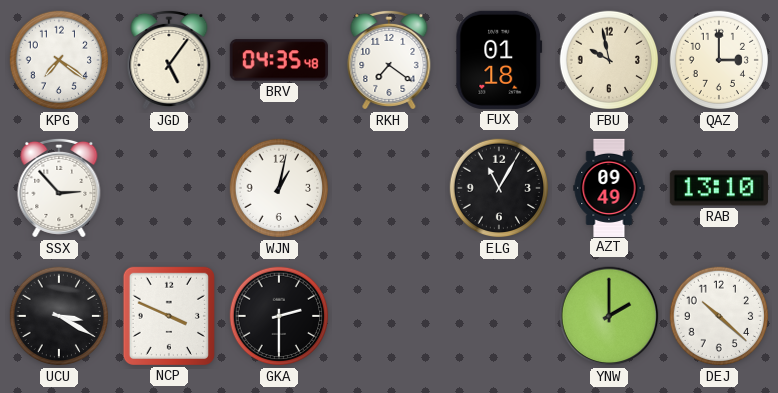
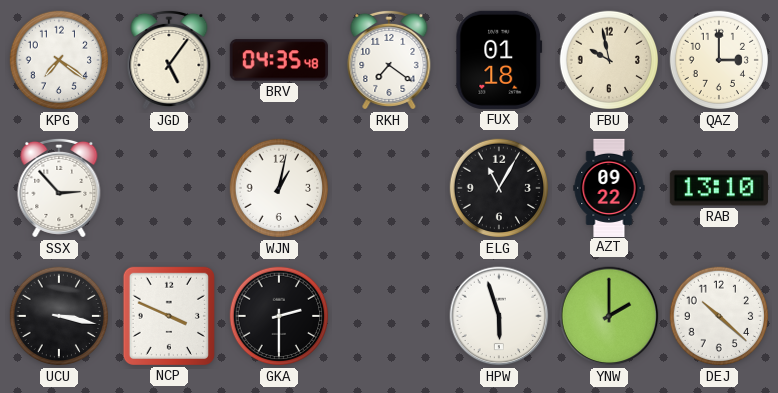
AZT: 09:49 -> 09:22
UCU: 3:20 -> 3:17
HPW: none -> 5:57
